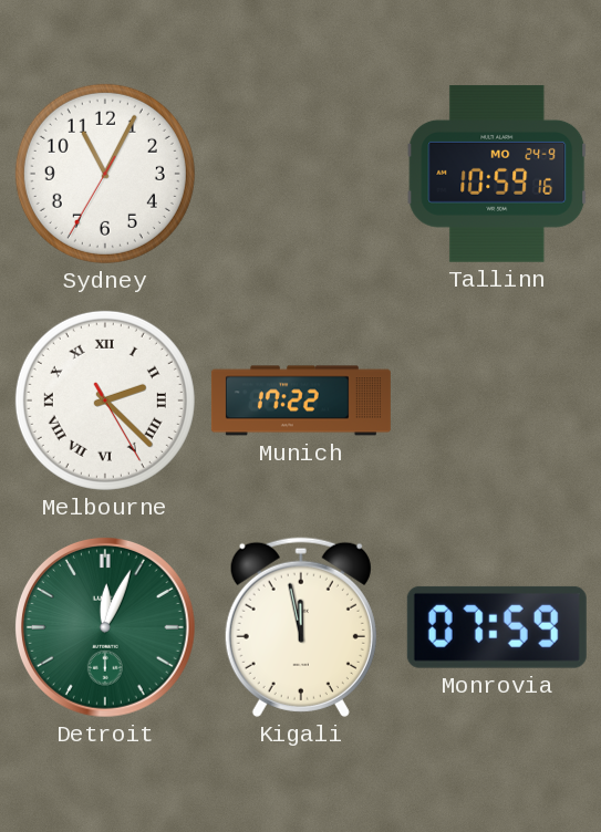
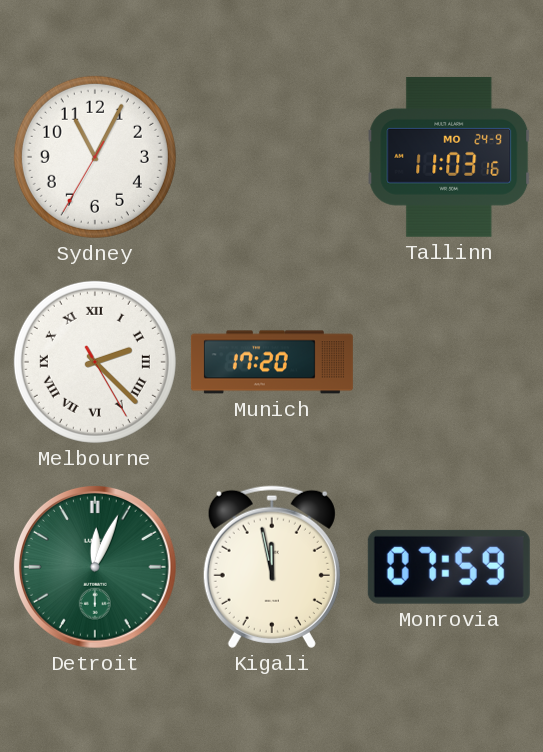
Tallinn: 10:59 -> 11:03
Munich: 17:22 -> 17:20
